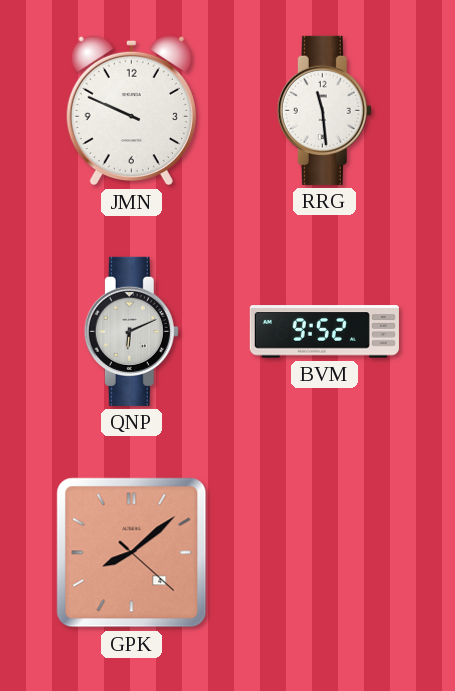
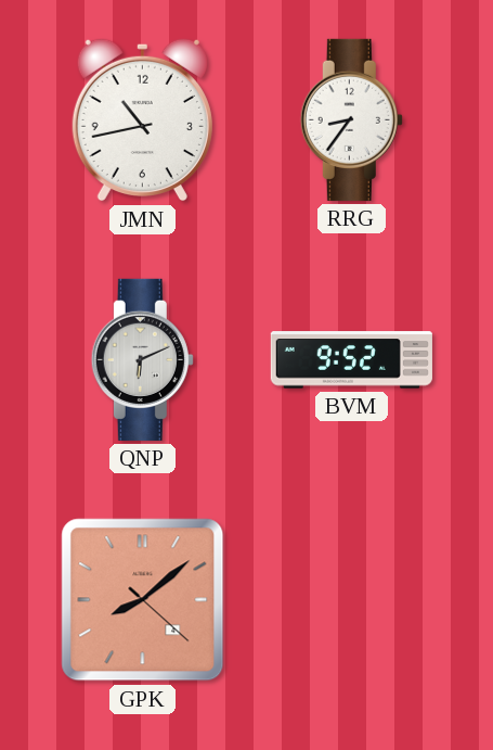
JMN: 9:49 -> 10:43
RRG: 11:29 -> 8:36
